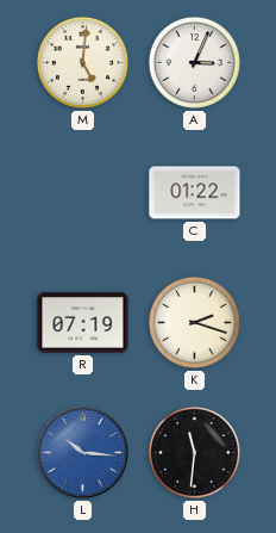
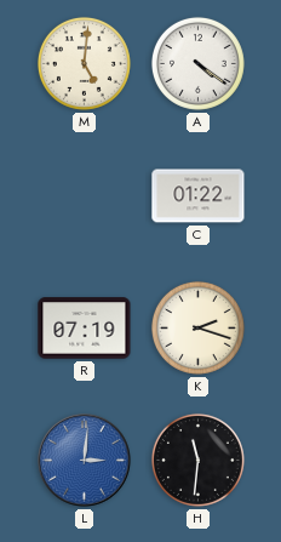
A: 3:04 -> 4:21
L: 10:16 -> 3:01
